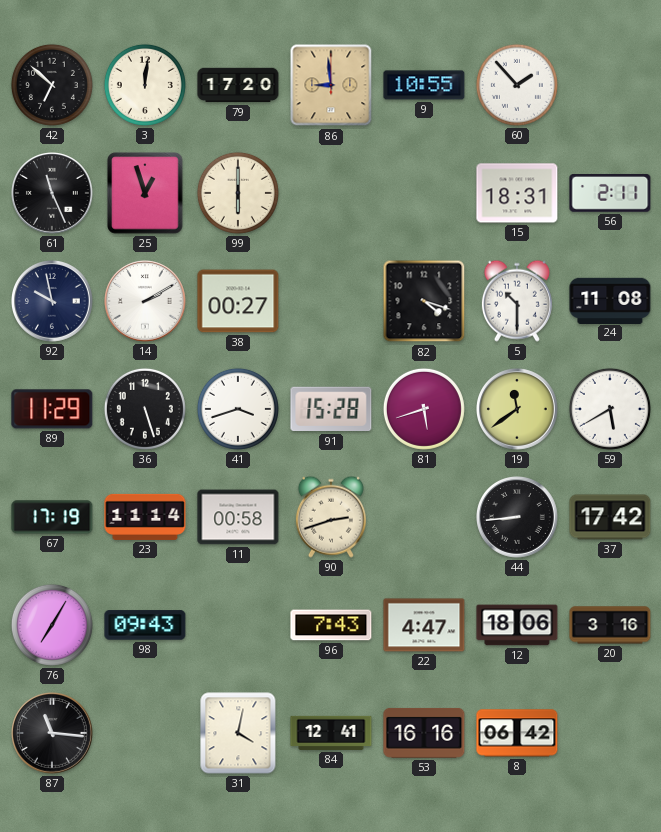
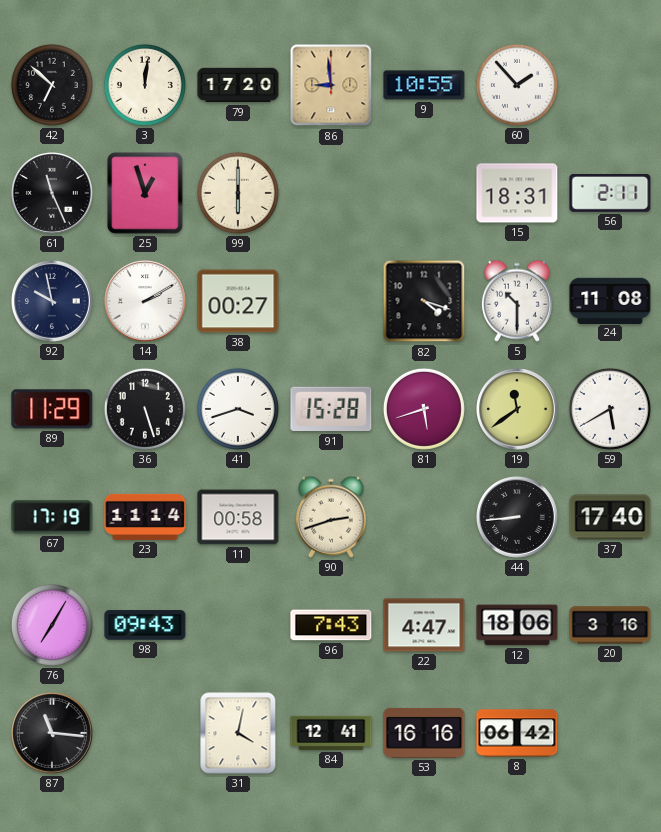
37: 17:42 -> 17:40
